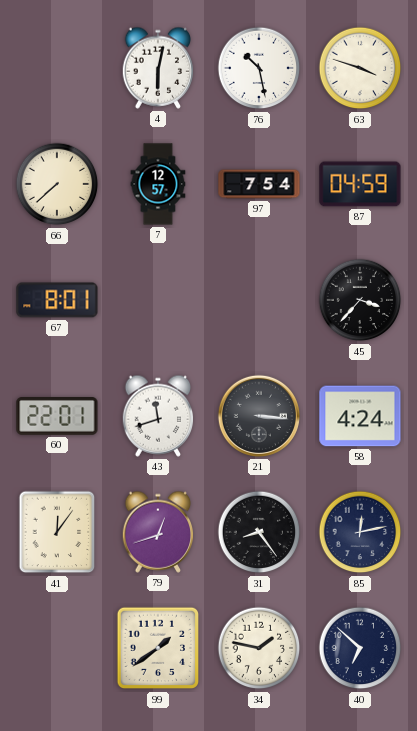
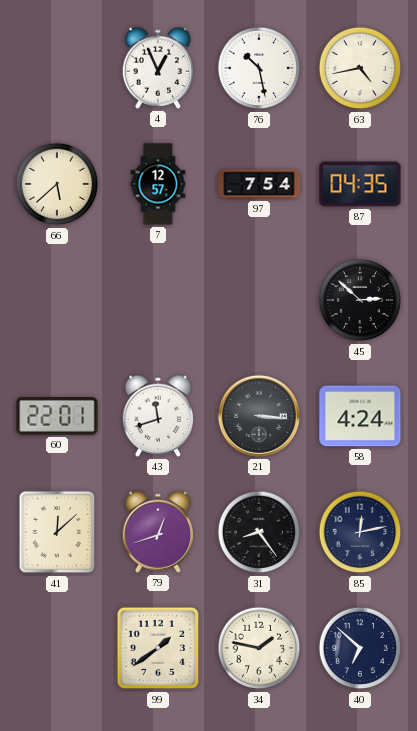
4: 6:02 -> 12:56
63: 3:48 -> 4:43
66: 7:38 -> 5:38
87: 04:59 -> 04:35
67: 8:01 -> none
45: 3:37 -> 2:52
41: 12:06 -> 12:08
